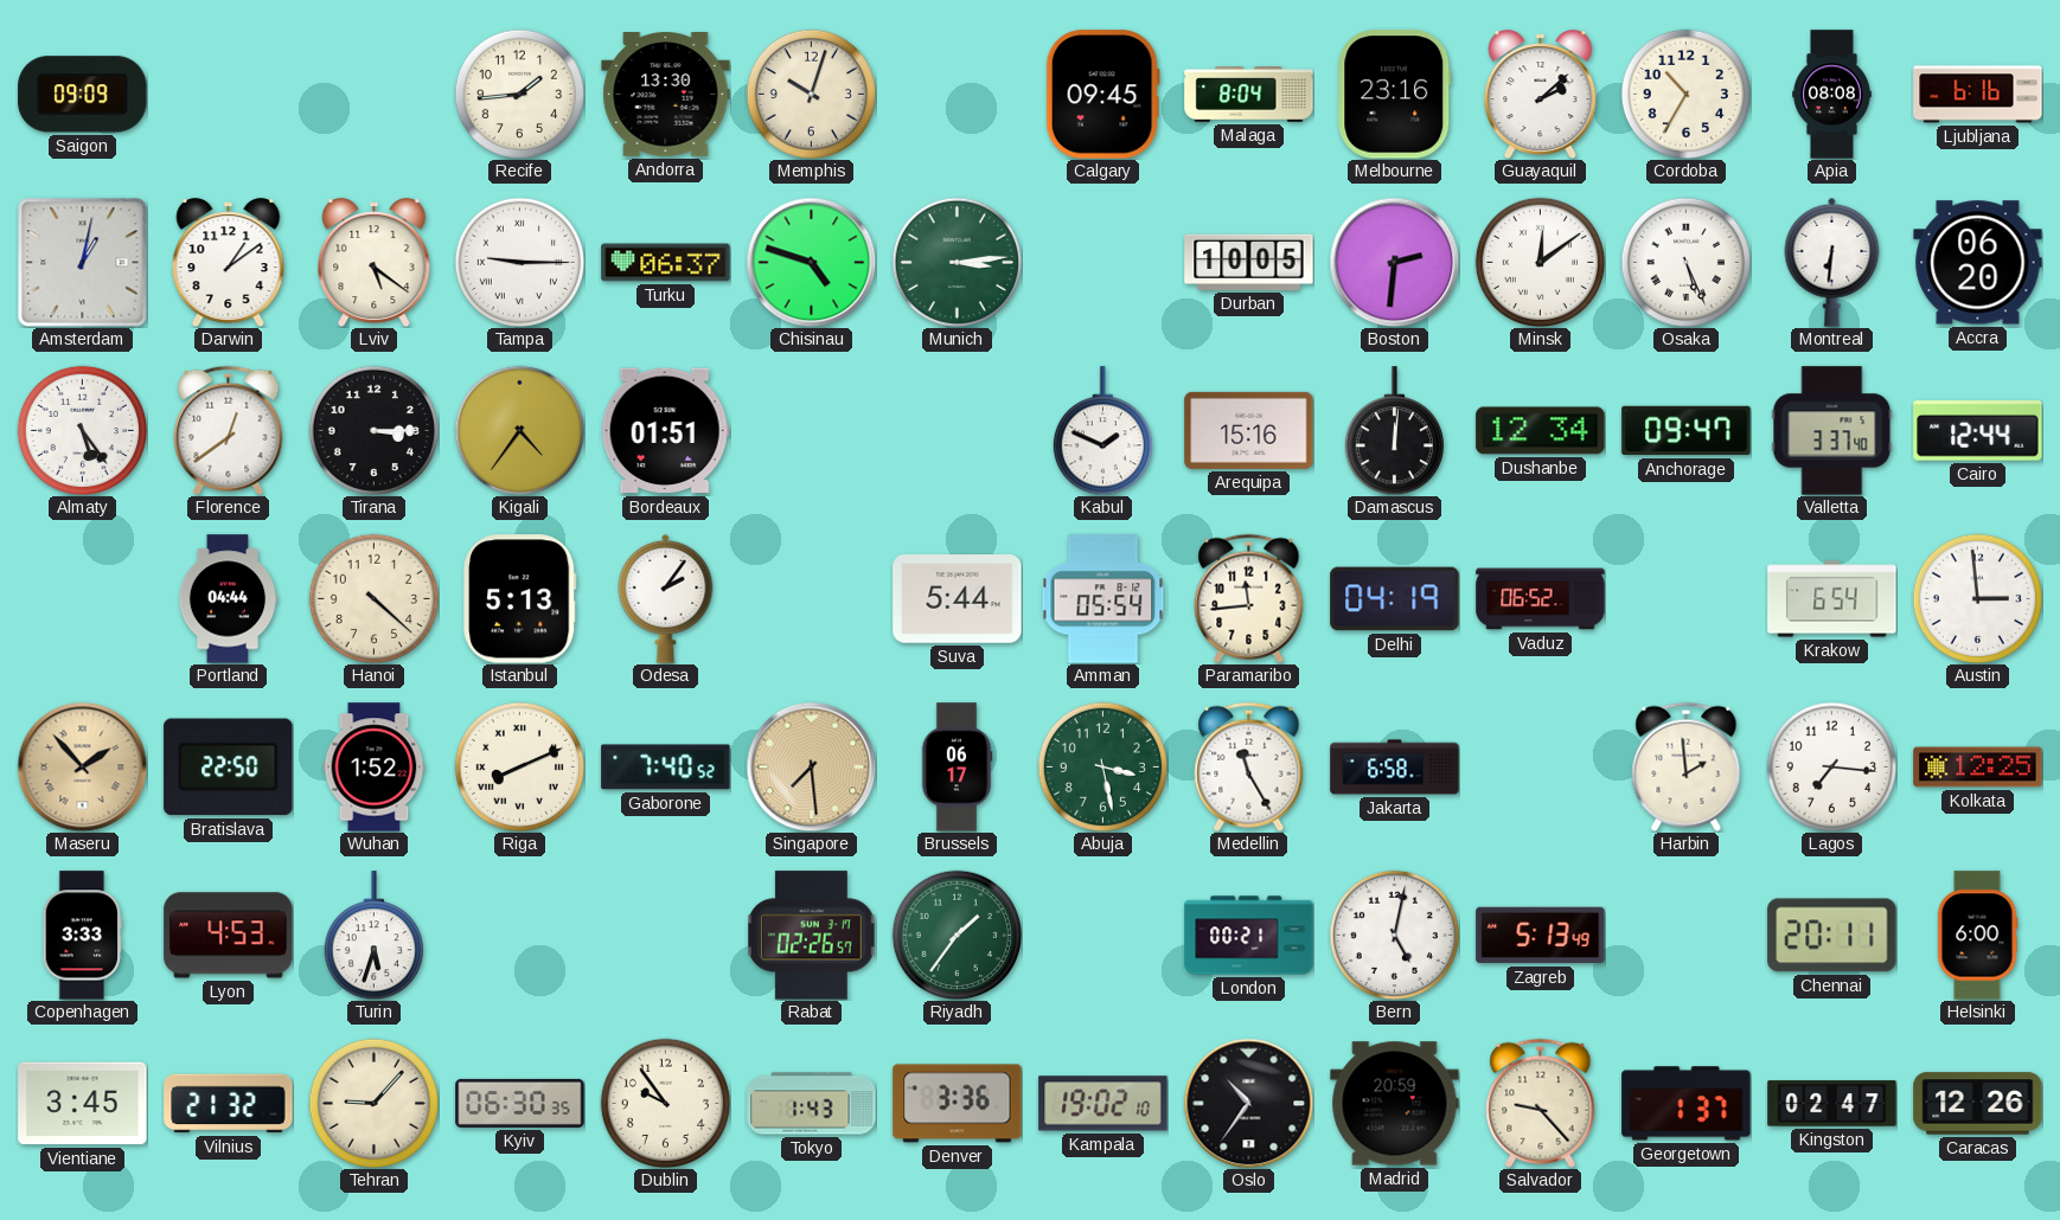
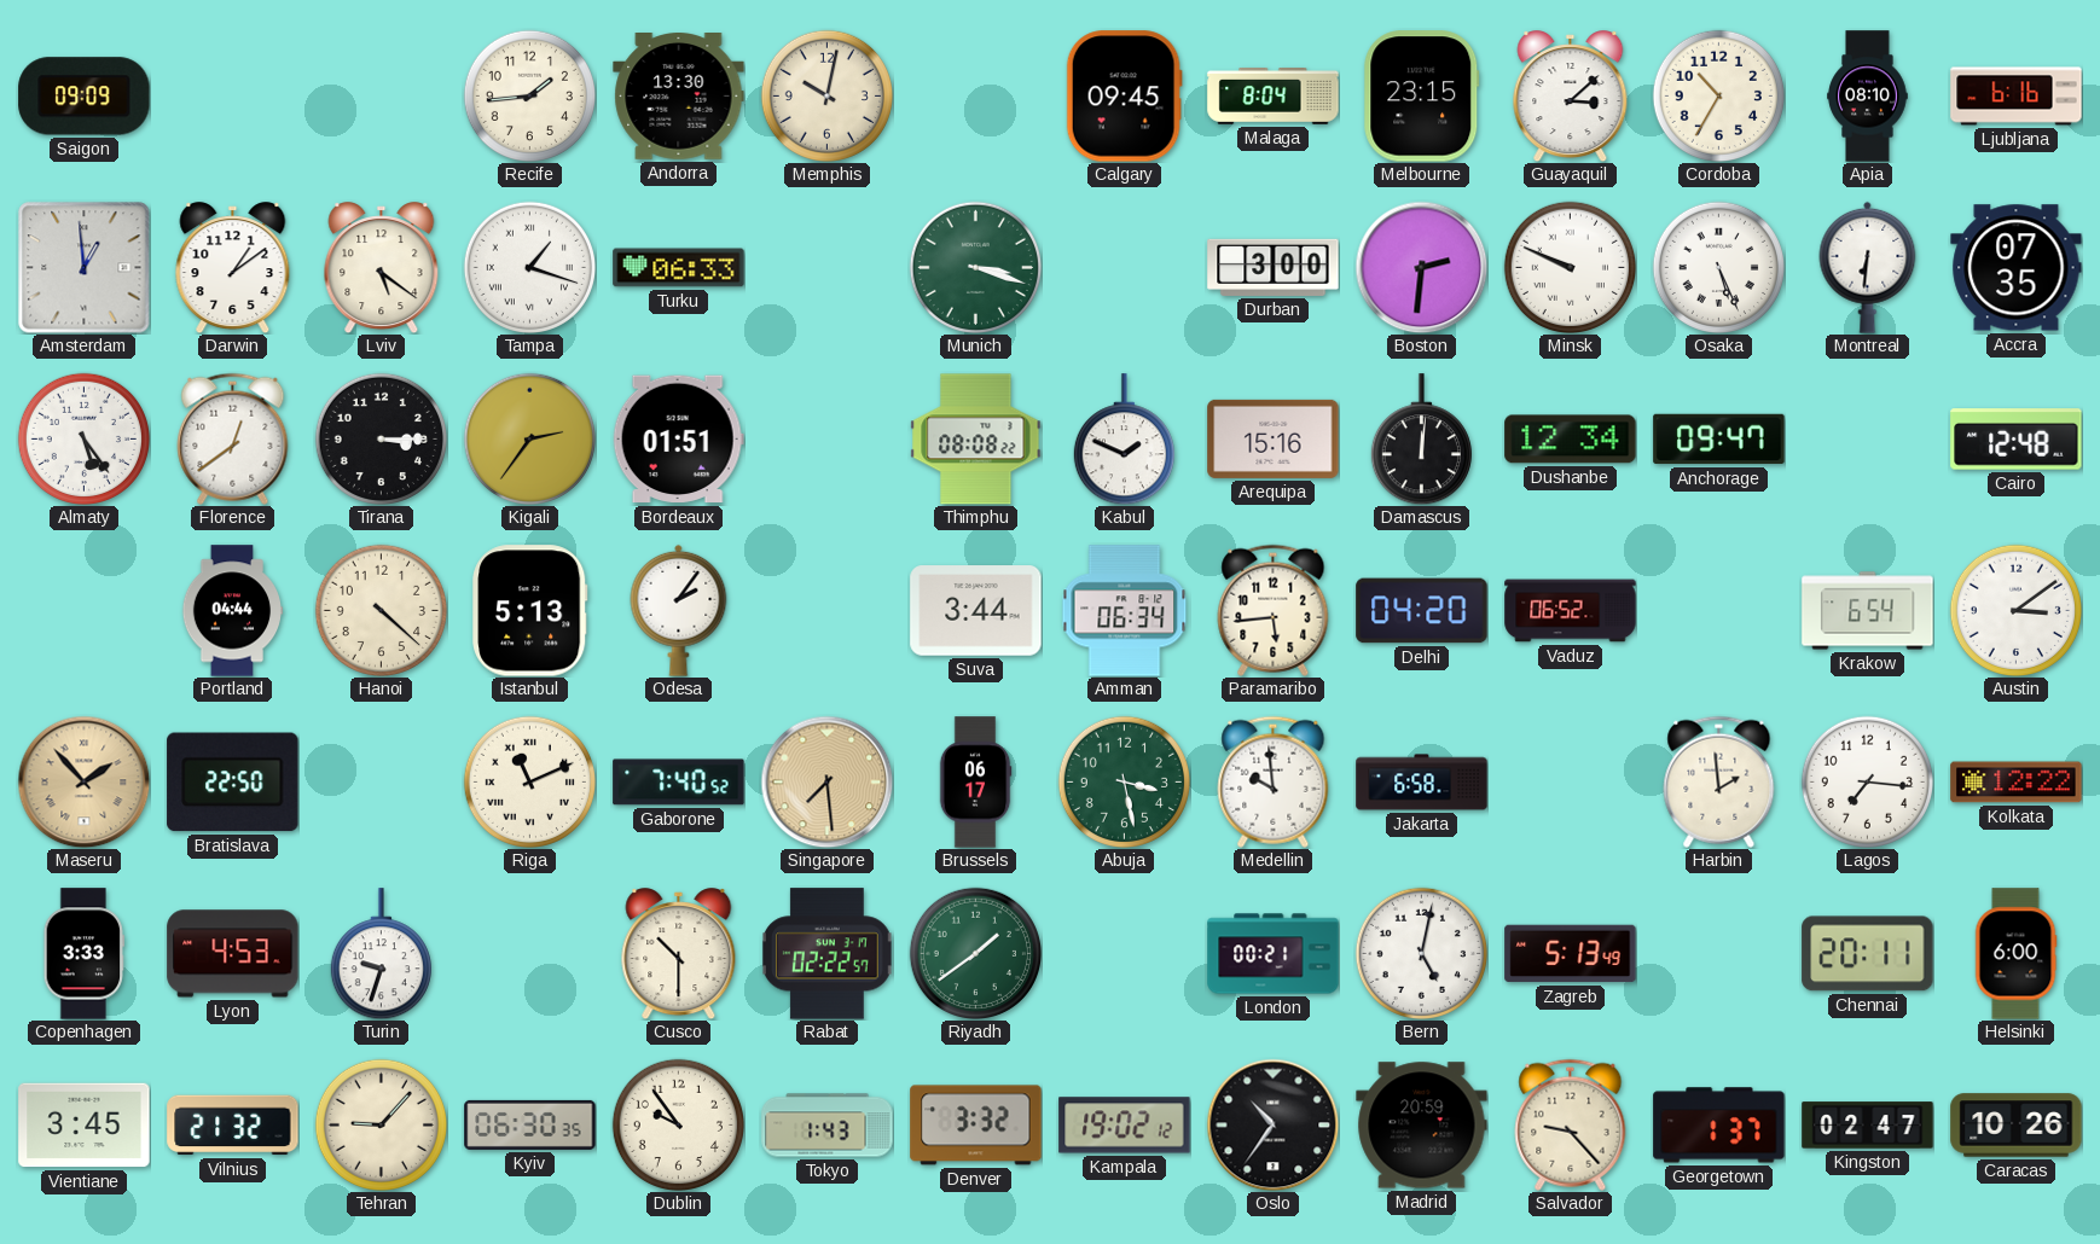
Memphis: 10:03 -> 10:02
Melbourne: 23:16 -> 23:15
Guayaquil: 2:08 -> 3:08
Apia: 08:08 -> 08:10
Amsterdam: 1:02 -> 12:59
Tampa: 9:15 -> 1:18
Turku: 06:37 -> 06:33
Chisinau: 4:48 -> none
Munich: 3:14 -> 3:18
Durban: 10:05 -> 3:00
Minsk: 12:09 -> 9:49
Accra: 06:20 -> 07:35
Kigali: 4:36 -> 2:36
Thimphu: none -> 08:08
Valletta: 3:37 -> none
Cairo: 12:44 -> 12:48
Suva: 5:44 -> 3:44
Amman: 05:54 -> 06:34
Paramaribo: 11:44 -> 5:44
Delhi: 04:19 -> 04:20
Austin: 2:59 -> 3:09
Wuhan: 1:52 -> none
Riga: 8:11 -> 11:11
Medellin: 11:25 -> 9:59
Kolkata: 12:25 -> 12:22
Turin: 5:33 -> 9:33
Cusco: none -> 10:30
Rabat: 02:26 -> 02:22
Riyadh: 1:36 -> 1:39
Denver: 3:36 -> 3:32
Kampala: 19:02:10 -> 19:02:12
Caracas: 12:26 -> 10:26
